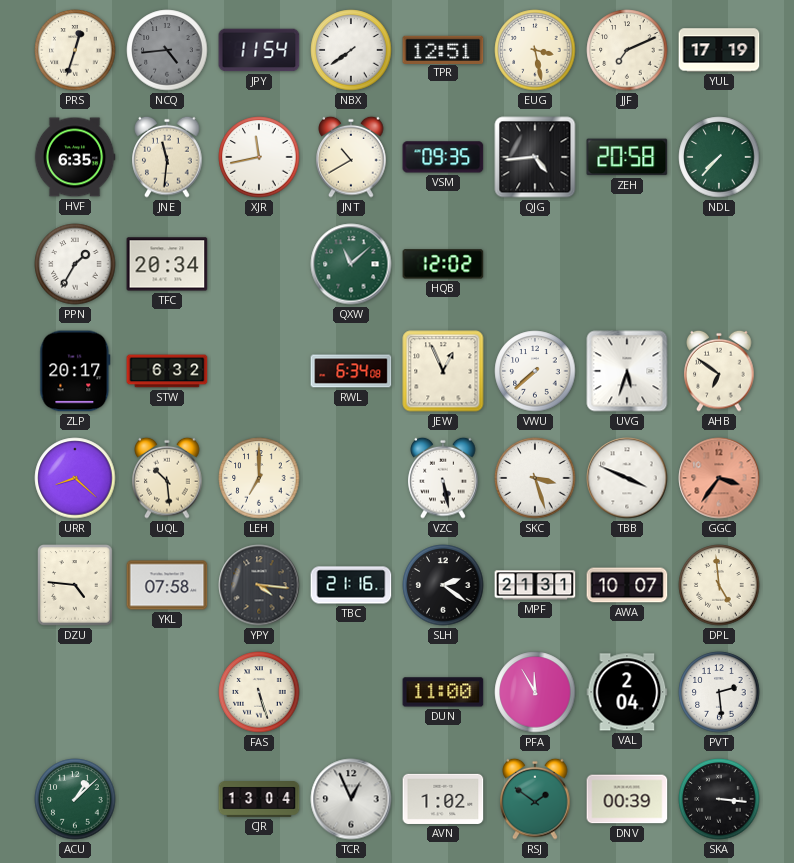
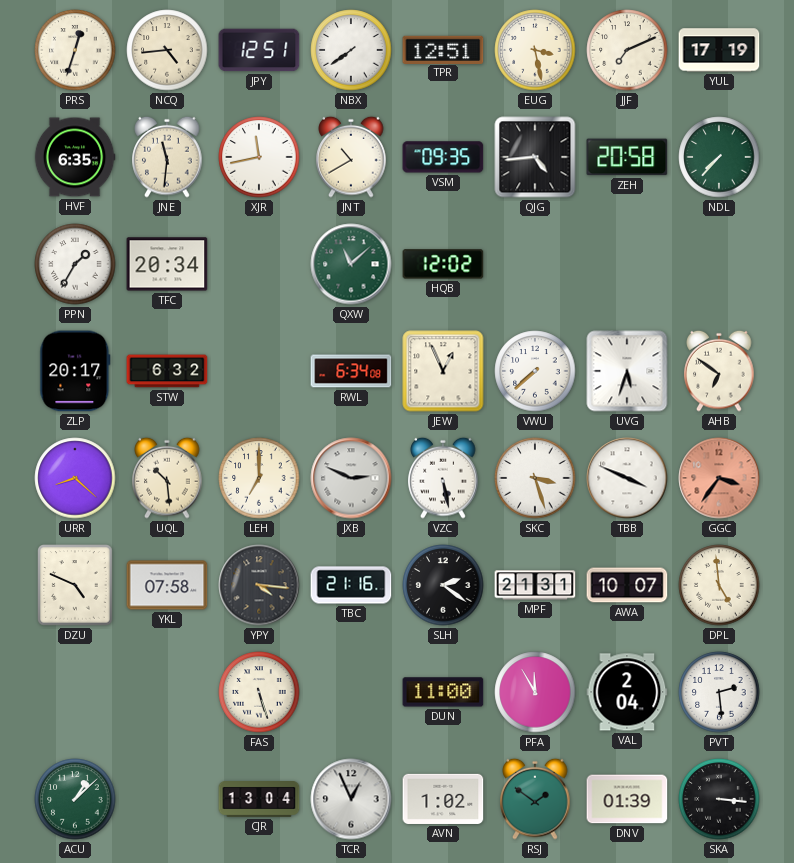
NCQ dial: grey -> cream
JPY: 11:54 -> 12:51
JXB: none -> 2:49
DZU: 4:46 -> 4:49
DNV: 00:39 -> 01:39
